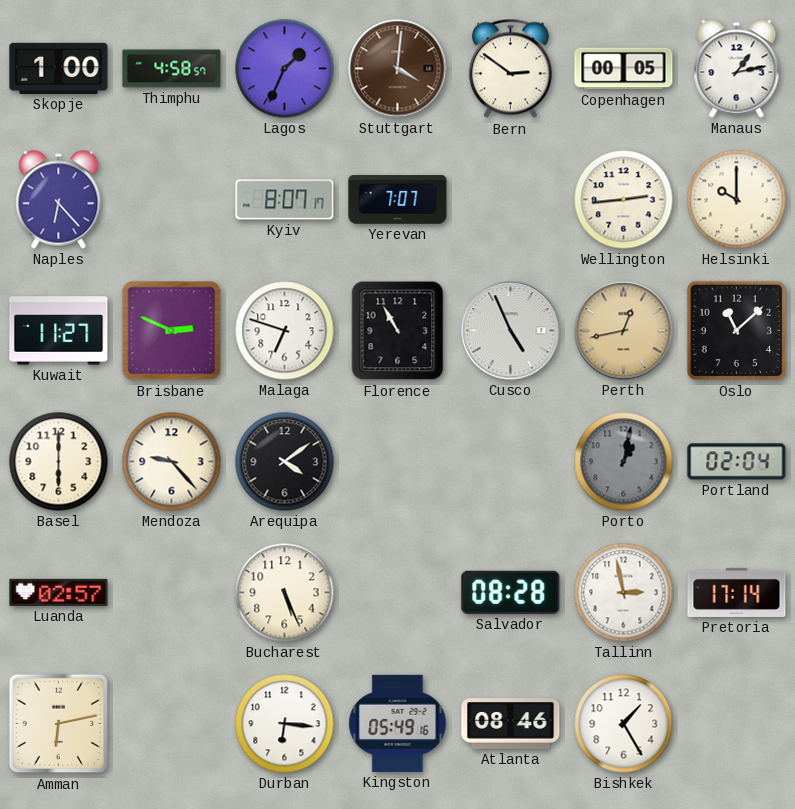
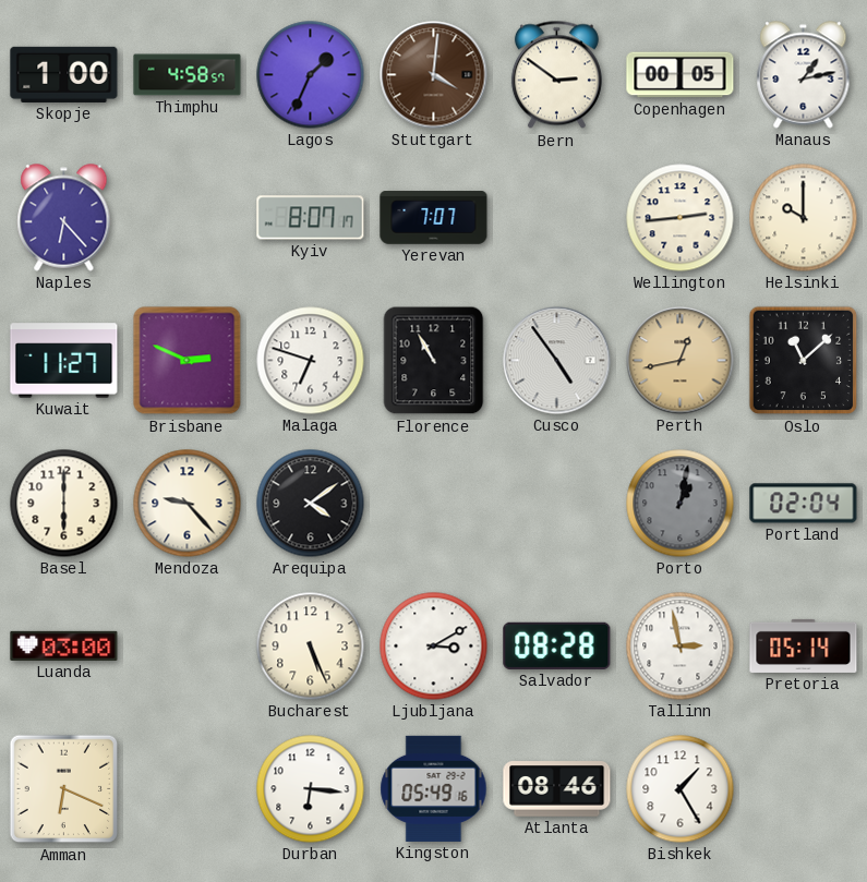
Cusco: 4:56 -> 4:54
Luanda: 02:57 -> 03:00
Ljubljana: none -> 3:10
Pretoria: 17:14 -> 05:14
Amman: 6:13 -> 6:19
